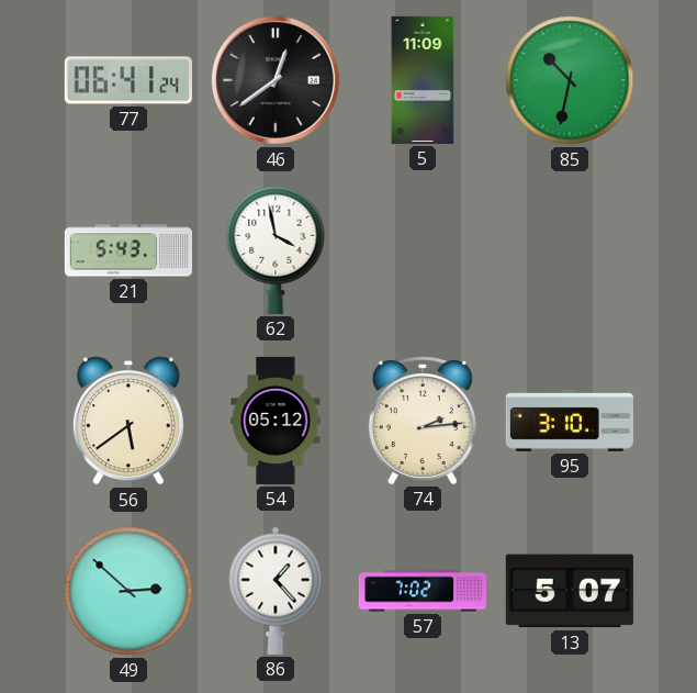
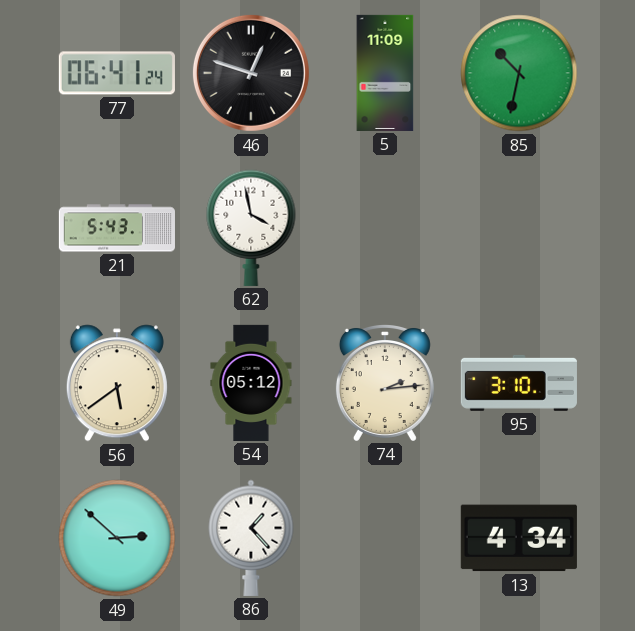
46: 12:39 -> 12:48
57: 7:02 -> none
13: 5:07 -> 4:34
